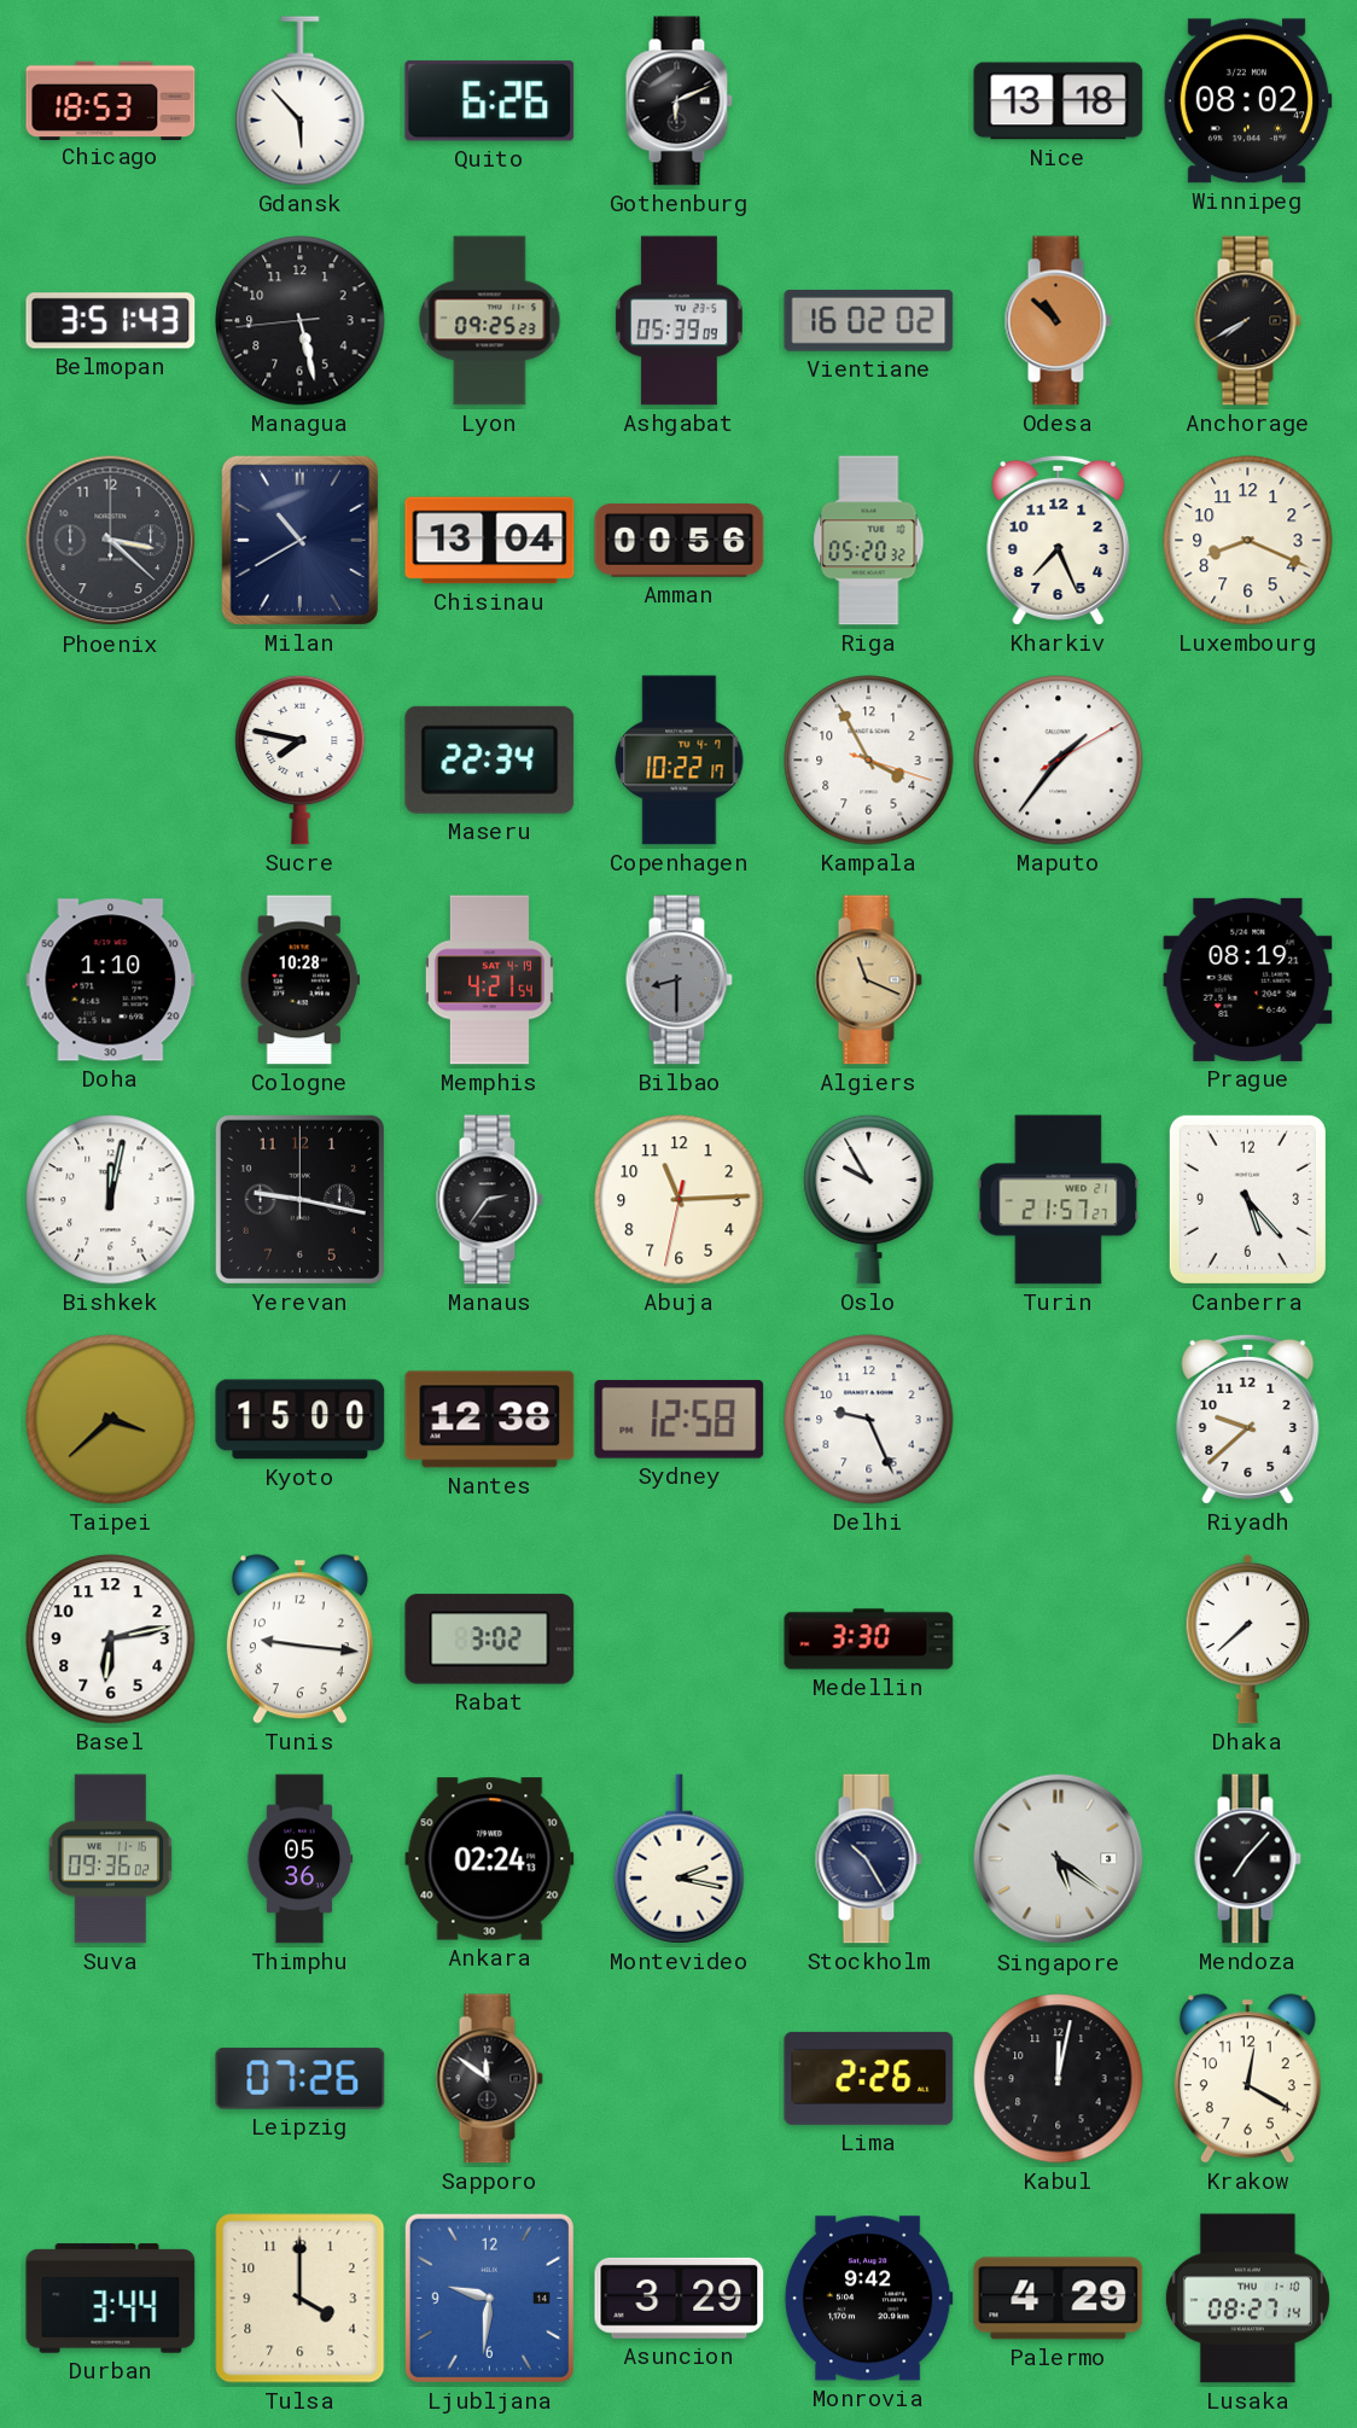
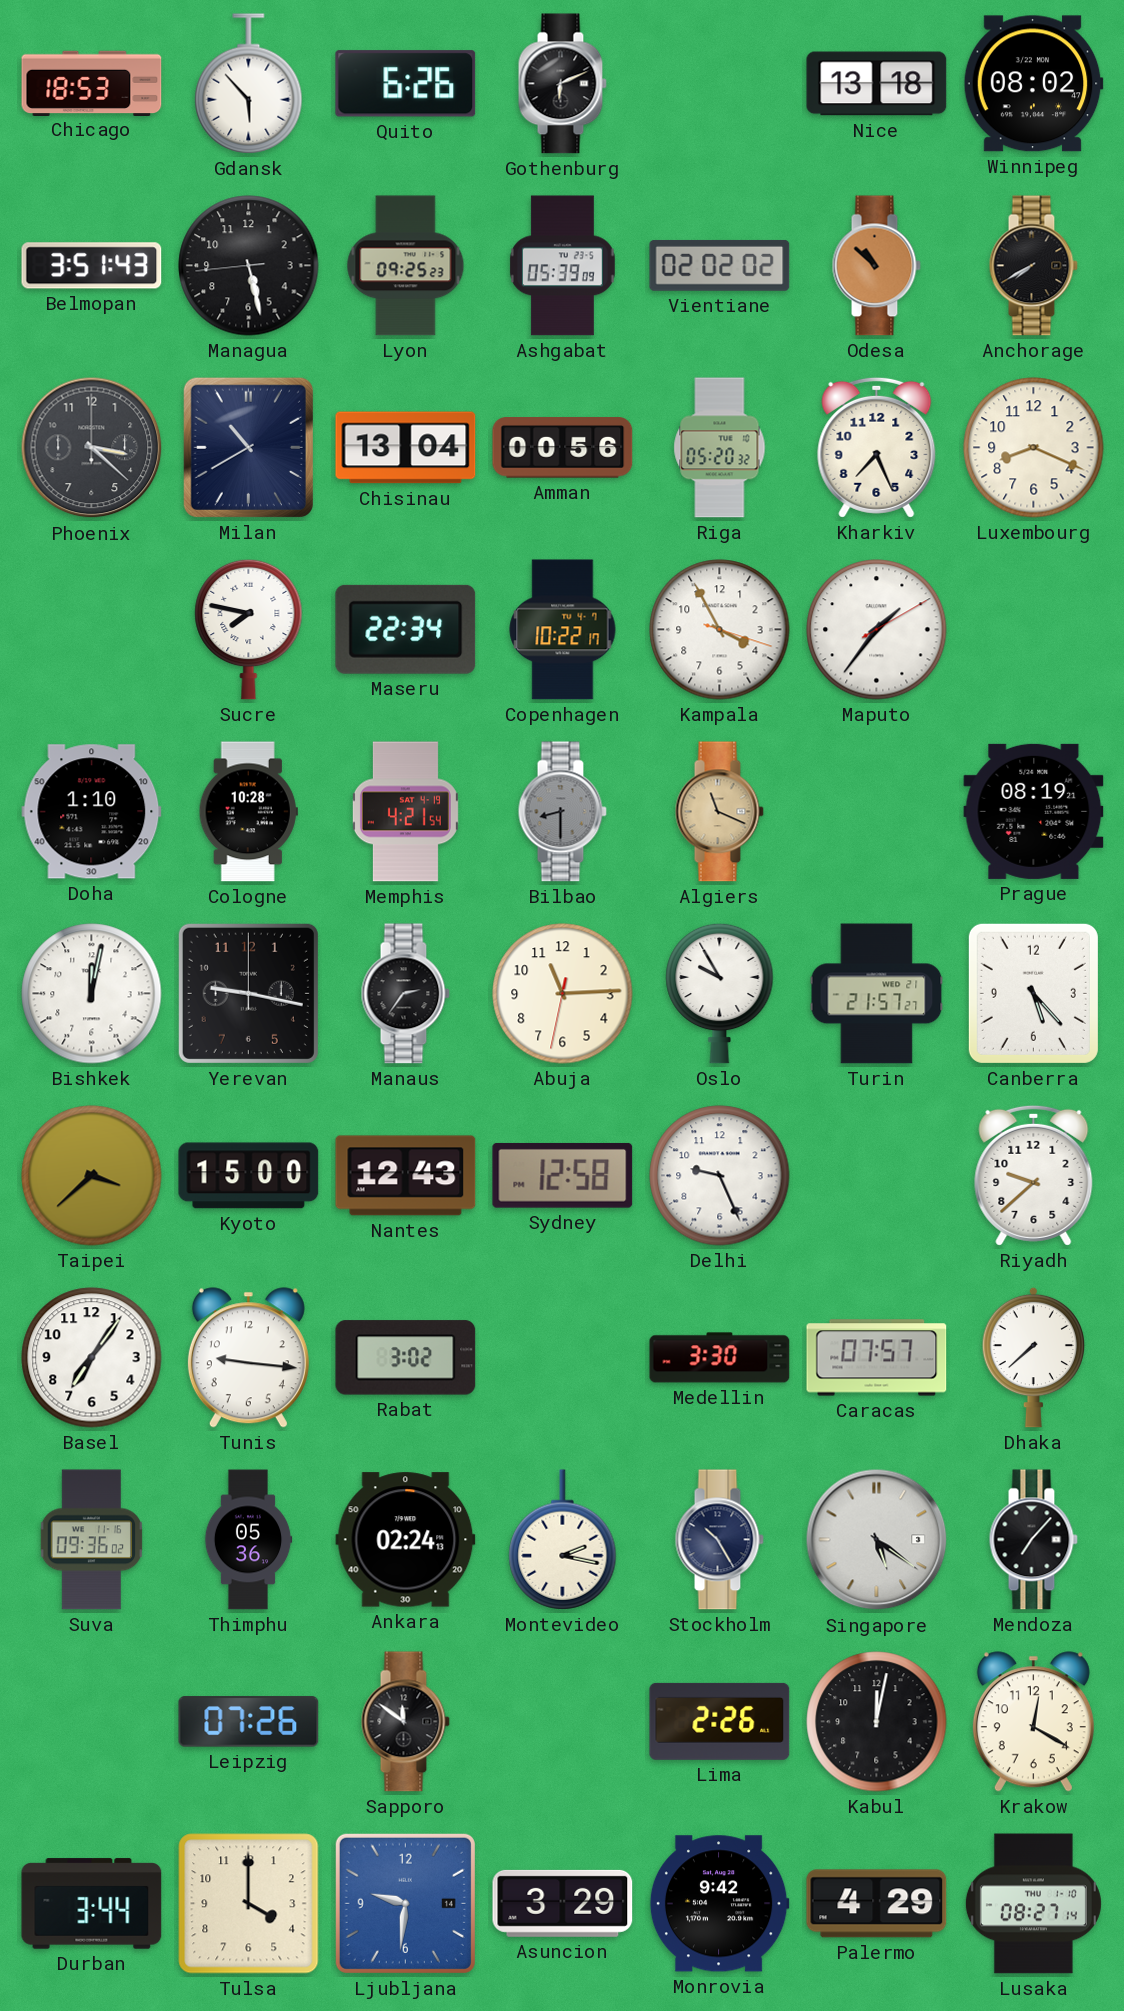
Vientiane: 16:02 -> 02:02
Nantes: 12:38 -> 12:43
Basel: 6:13 -> 7:06
Caracas: none -> 07:57
